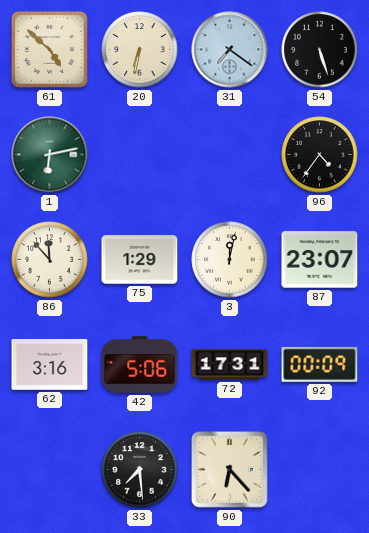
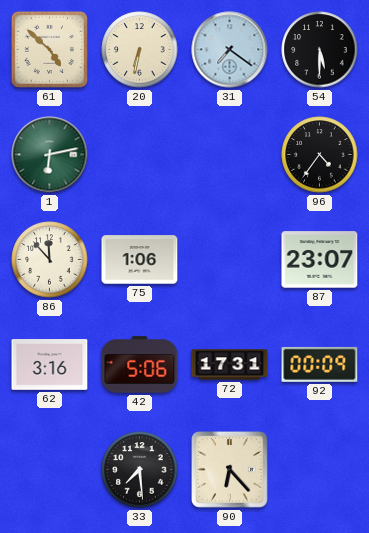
54: 5:27 -> 5:30
75: 1:29 -> 1:06
3: 12:02 -> none
